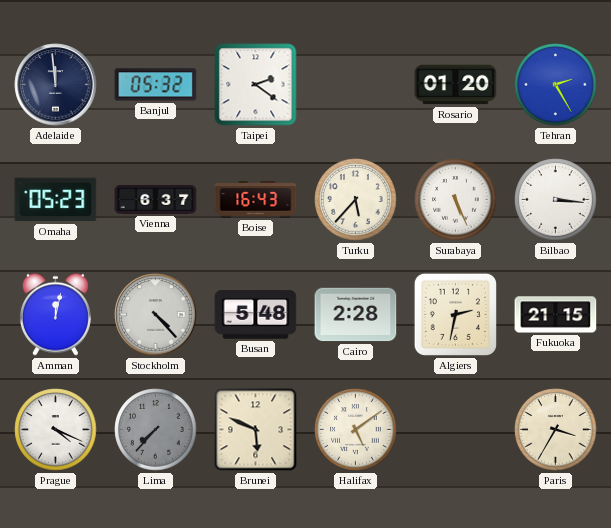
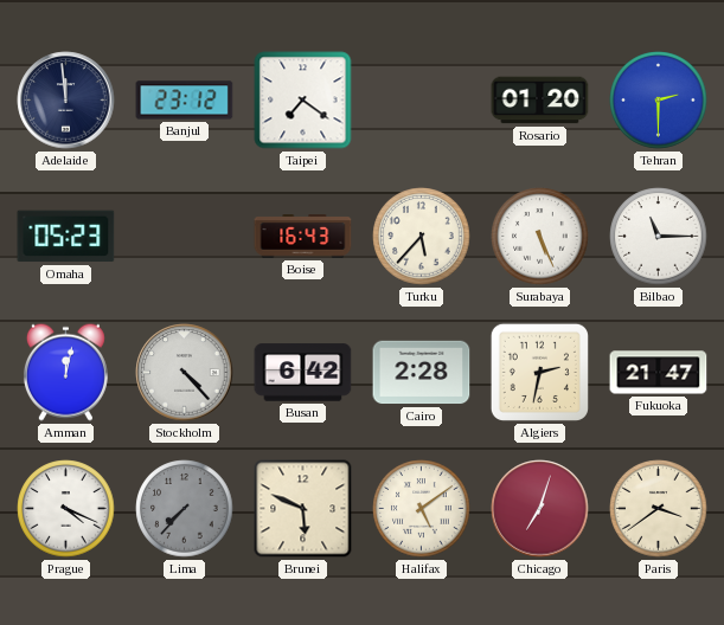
Banjul: 05:32 -> 23:12
Taipei: 2:21 -> 7:21
Tehran: 2:25 -> 2:30
Vienna: 6:37 -> none
Bilbao: 3:16 -> 11:15
Busan: 5:48 -> 6:42
Fukuoka: 21:15 -> 21:47
Chicago: none -> 7:03
Paris: 3:35 -> 3:39
